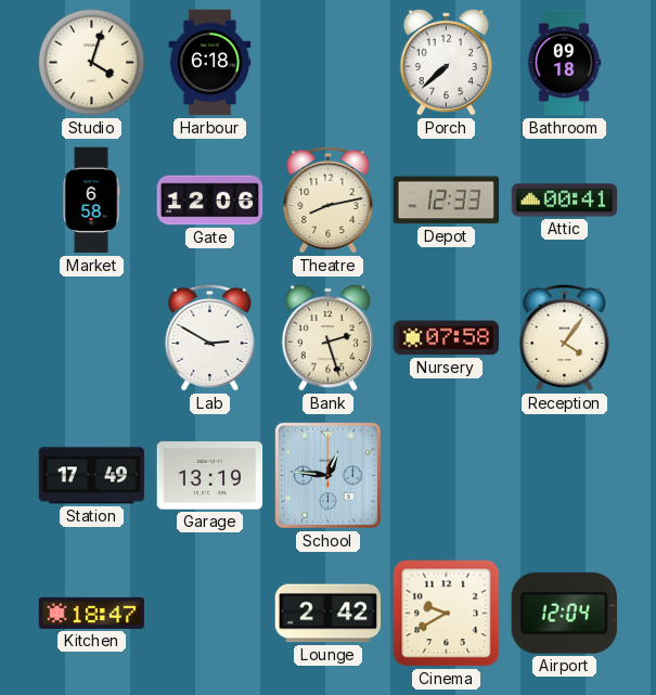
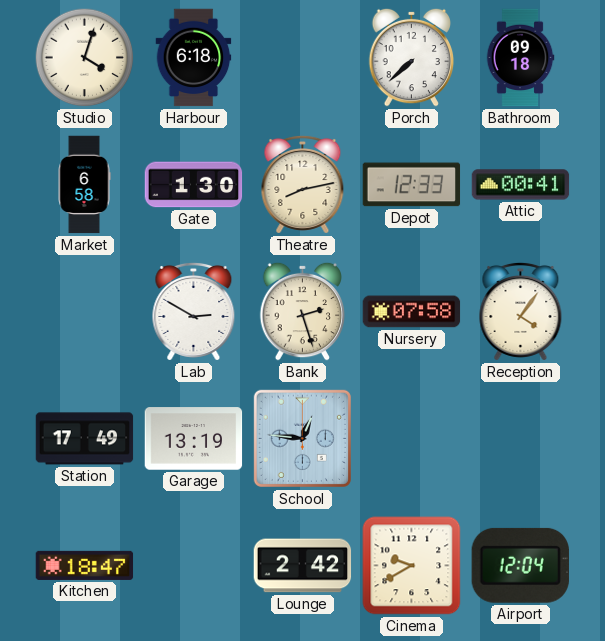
Gate: 12:06 -> 1:30
